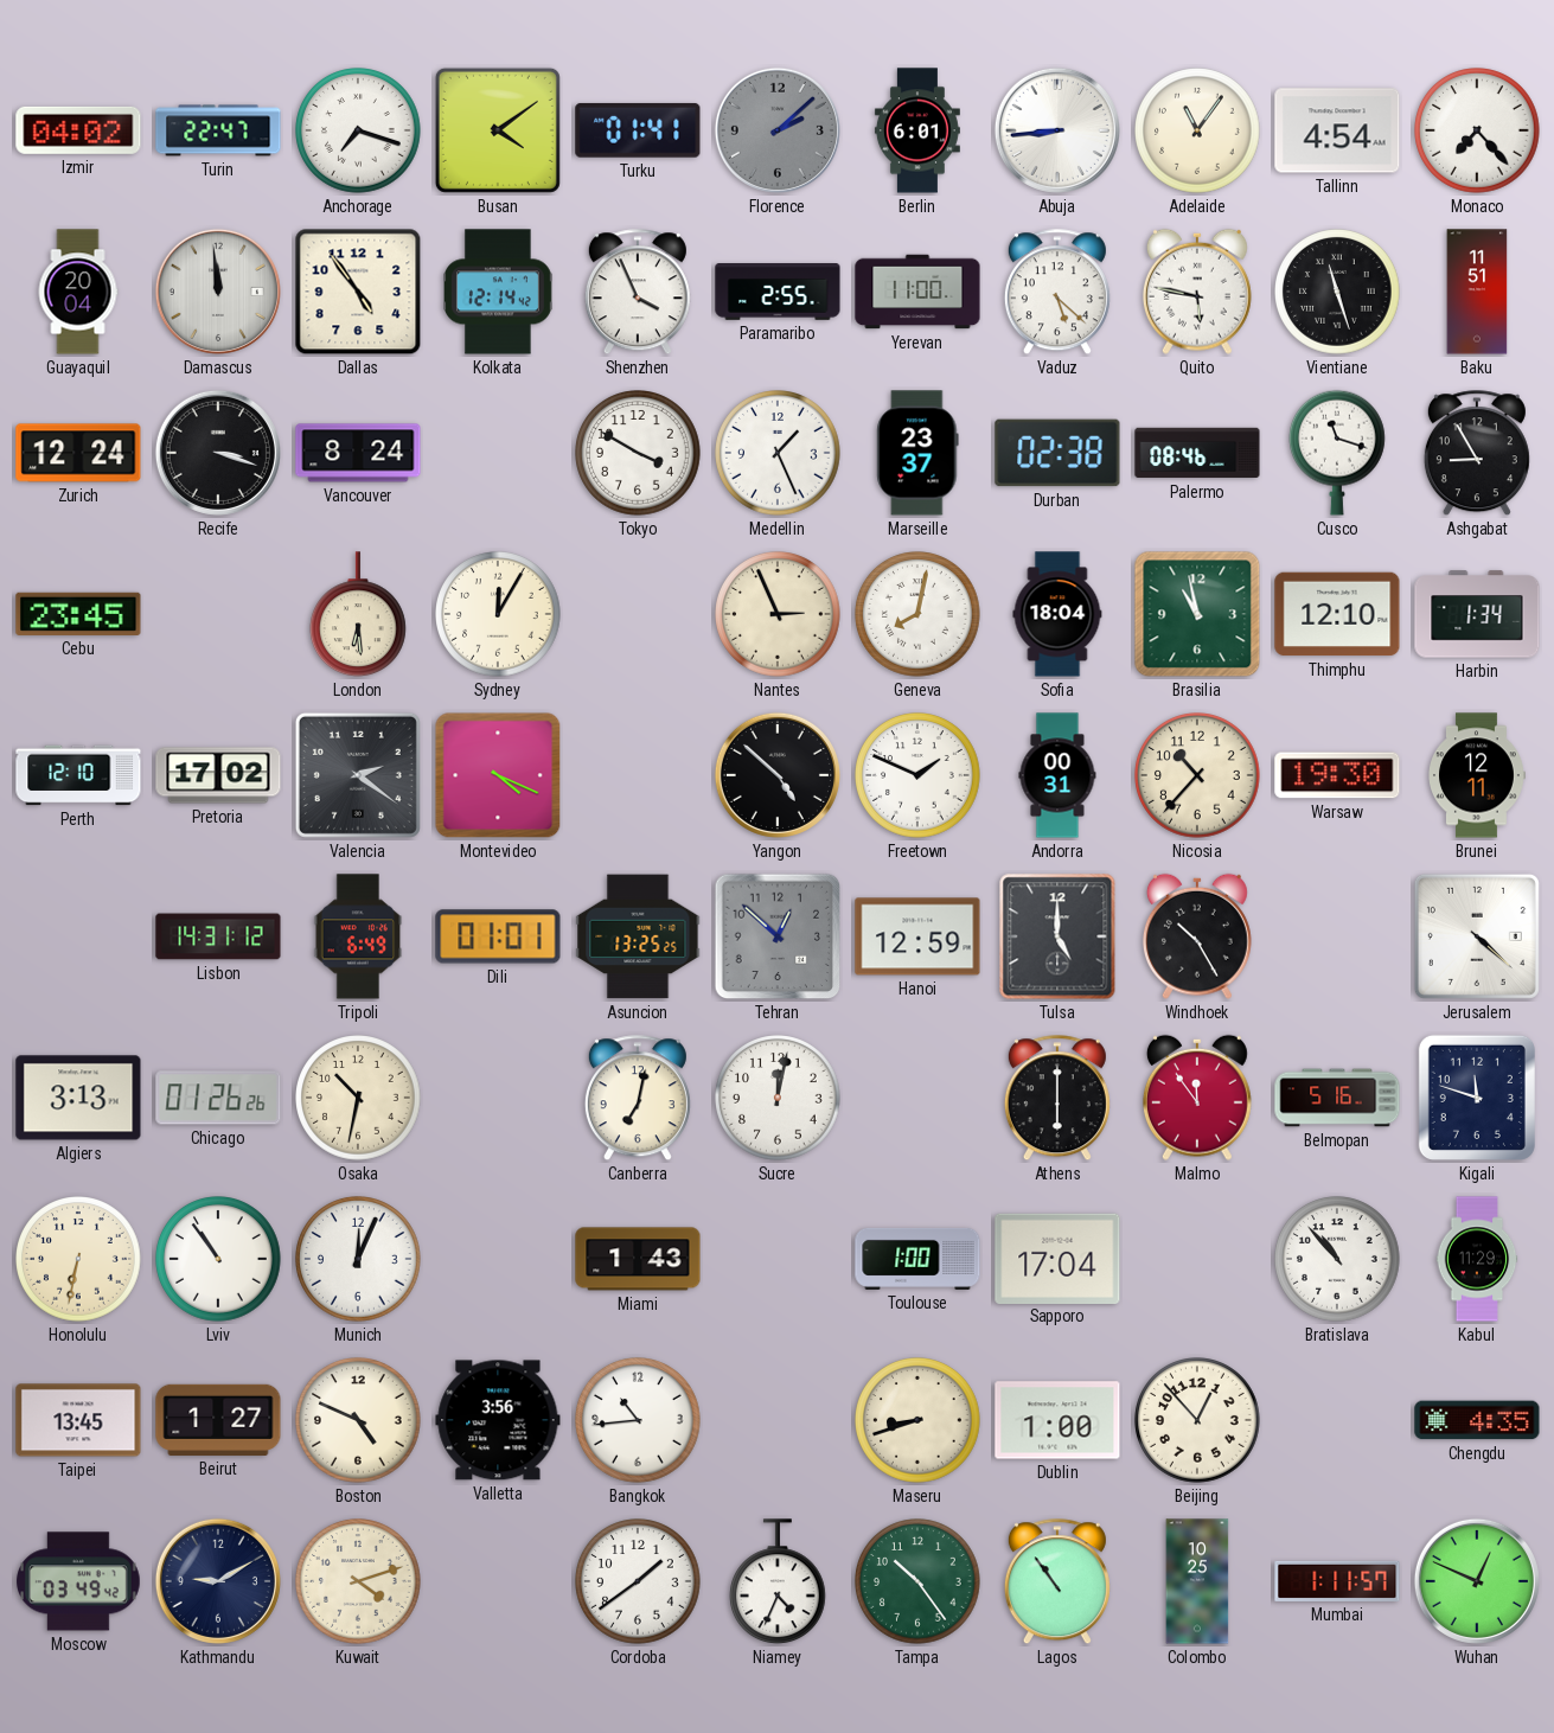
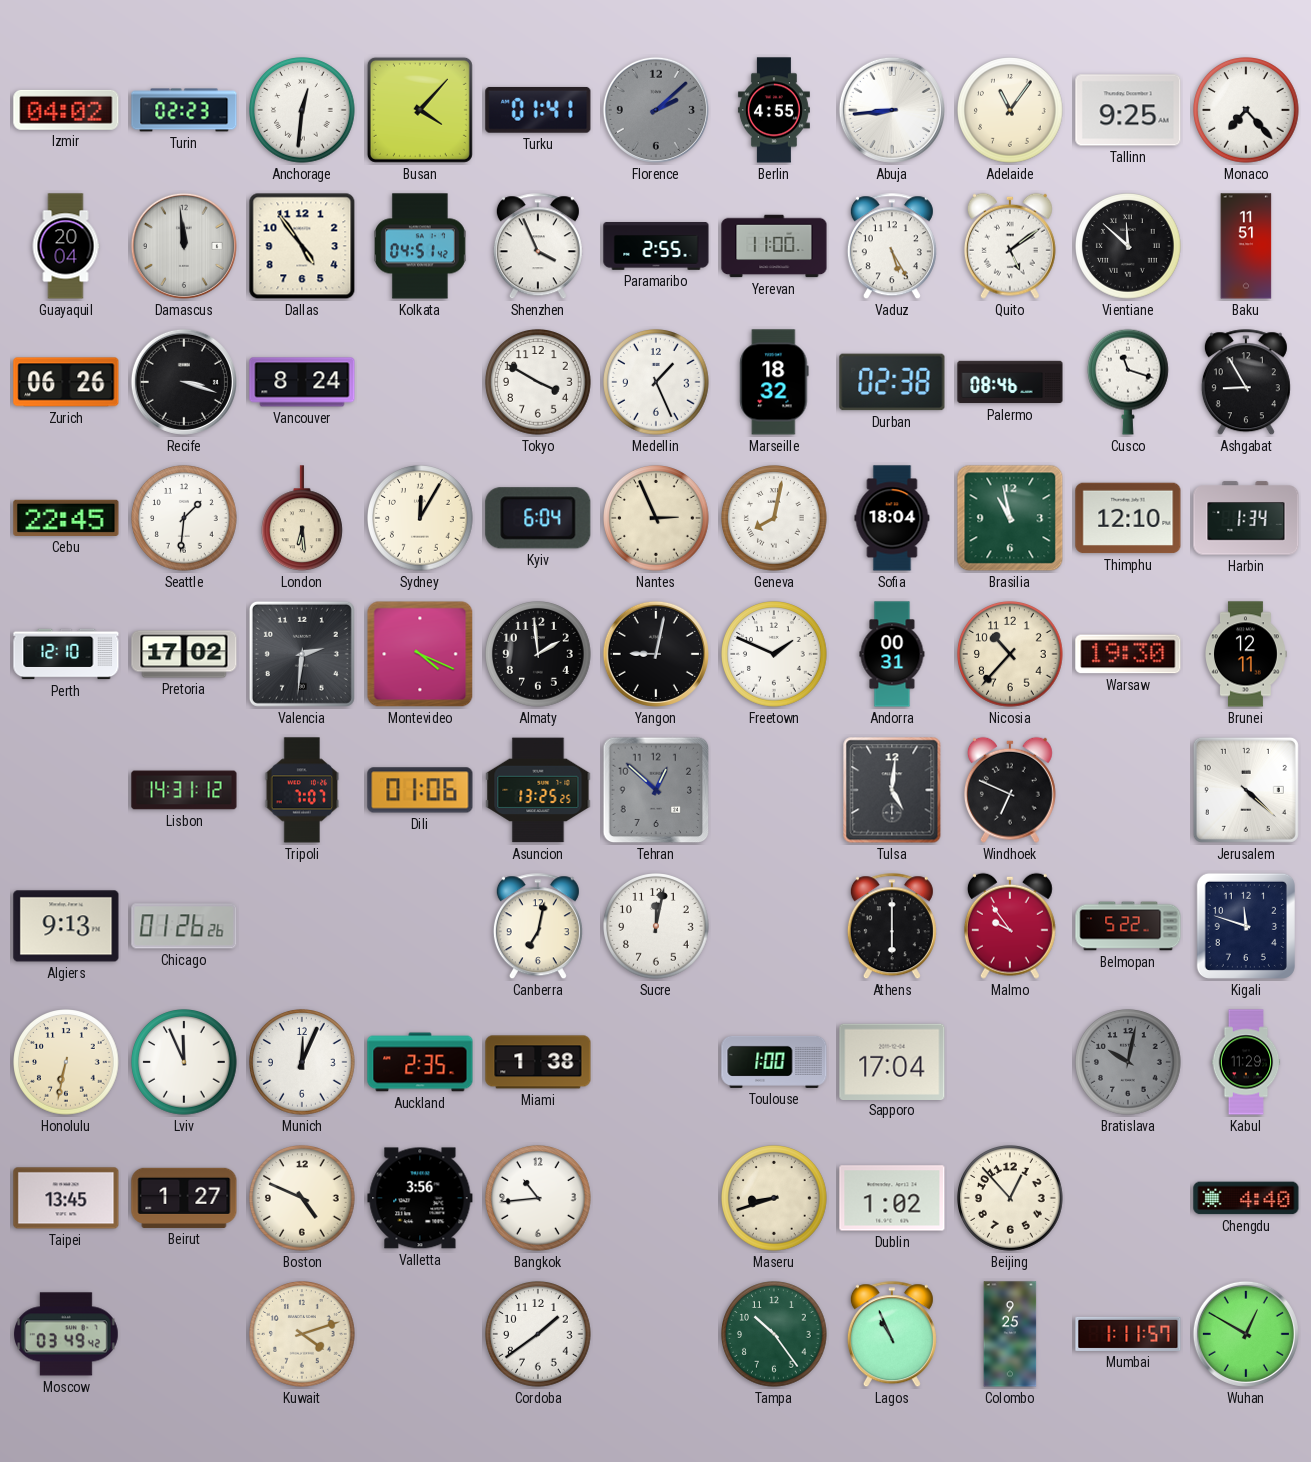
Turin: 22:47 -> 02:23
Anchorage: 7:18 -> 12:31
Busan: 4:09 -> 4:07
Berlin: 6:01 -> 4:55
Tallinn: 4:54 -> 9:25
Kolkata: 12:14 -> 04:51
Vaduz: 5:22 -> 5:25
Quito: 5:47 -> 5:09
Vientiane: 11:27 -> 11:52
Zurich: 12:24 -> 06:26
Marseille: 23:37 -> 18:32
Cebu: 23:45 -> 22:45
Seattle: none -> 1:31
Kyiv: none -> 6:04
Valencia: 2:21 -> 2:31
Almaty: none -> 1:59
Yangon: 4:52 -> 9:02
Tripoli: 6:49 -> 7:07
Dili: 01:01 -> 01:06
Hanoi: 12:59 -> none
Tulsa: 5:00 -> 5:01
Windhoek: 10:25 -> 6:49
Algiers: 3:13 -> 9:13
Osaka: 10:32 -> none
Malmo: 11:54 -> 9:54
Belmopan: 5:16 -> 5:22
Lviv: 10:54 -> 11:56
Auckland: none -> 2:35
Miami: 1:43 -> 1:38
Bratislava: 10:53 -> 10:02
Bratislava dial: white -> grey
Dublin: 1:00 -> 1:02
Chengdu: 4:35 -> 4:40
Kathmandu: 9:10 -> none
Niamey: 4:34 -> none
Lagos: 10:54 -> 10:56
Colombo: 10:25 -> 9:25
Wuhan: 12:49 -> 12:50
